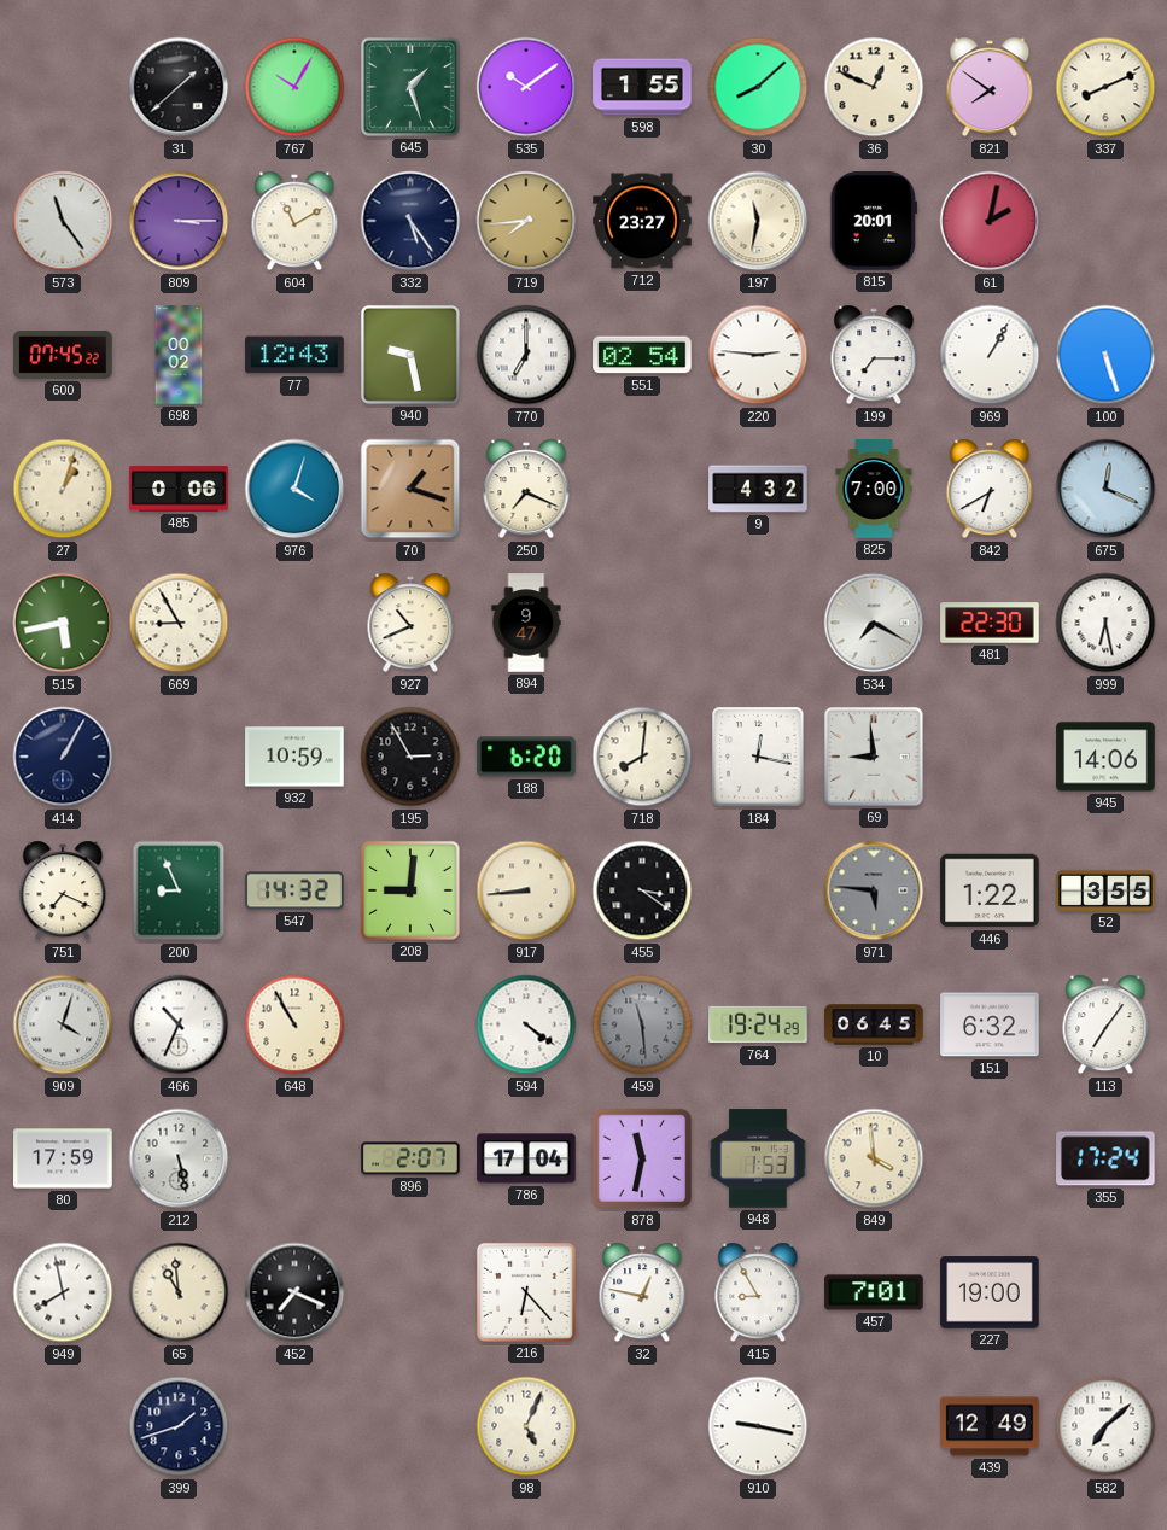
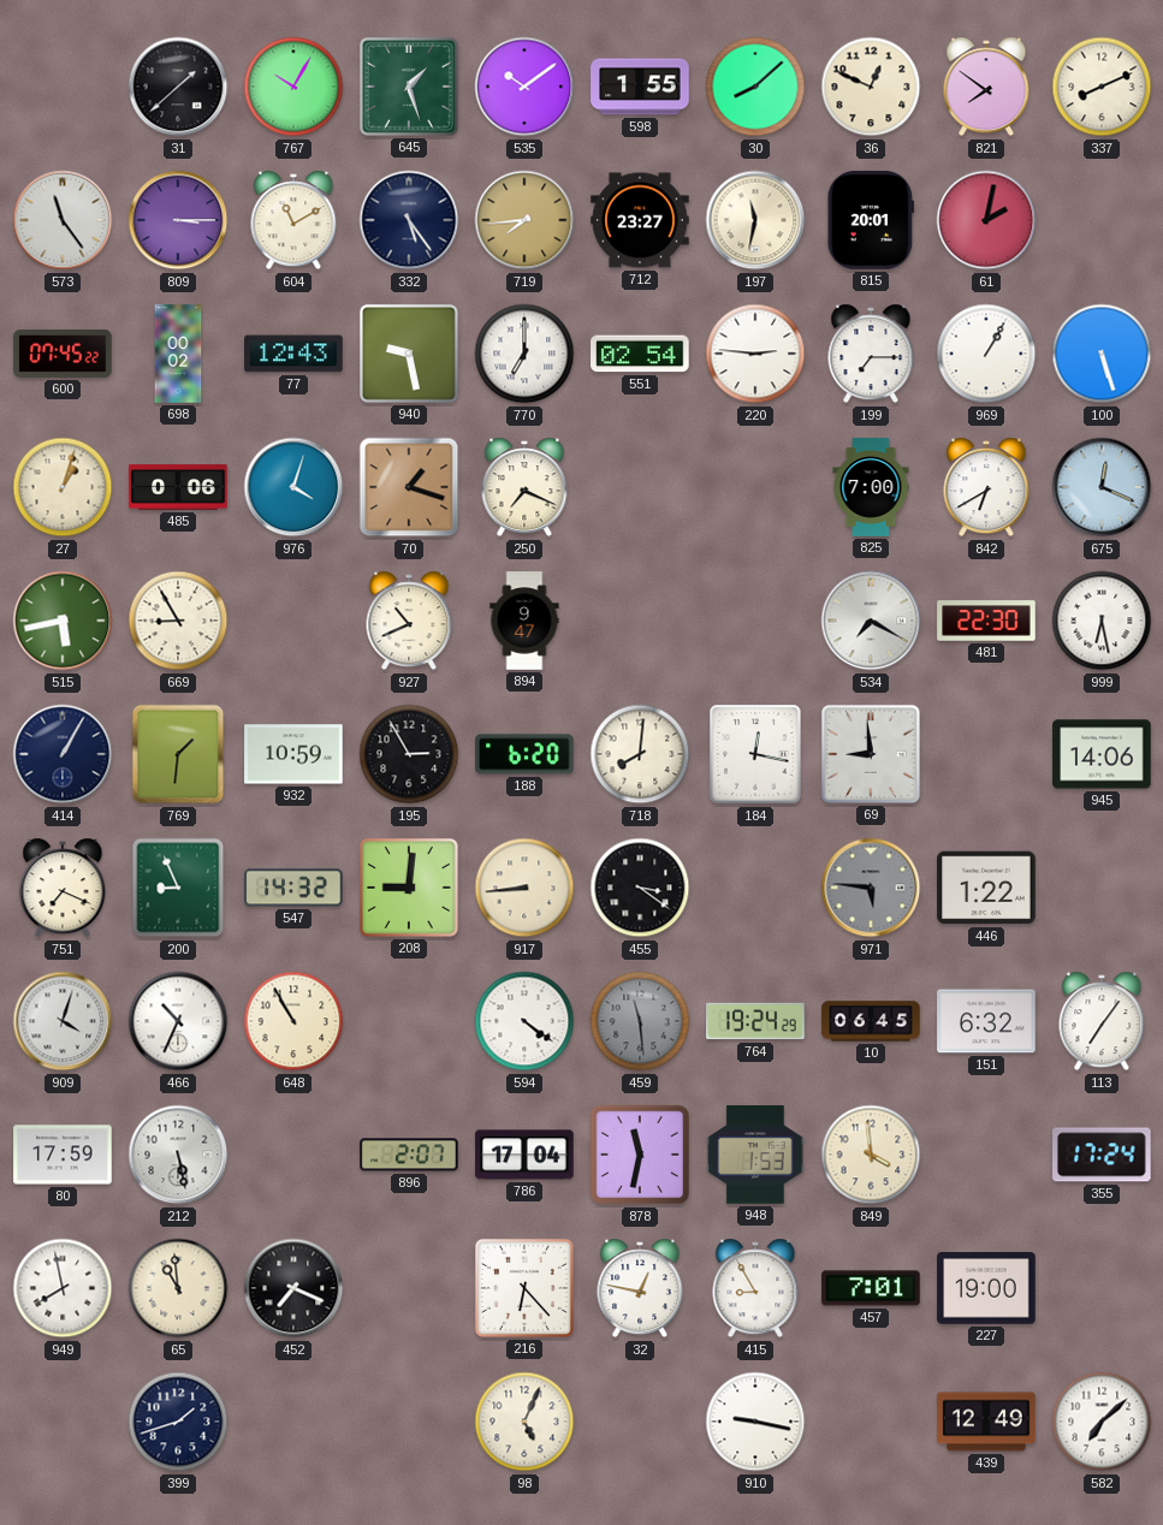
9: 4:32 -> none
769: none -> 1:31
52: 3:55 -> none
